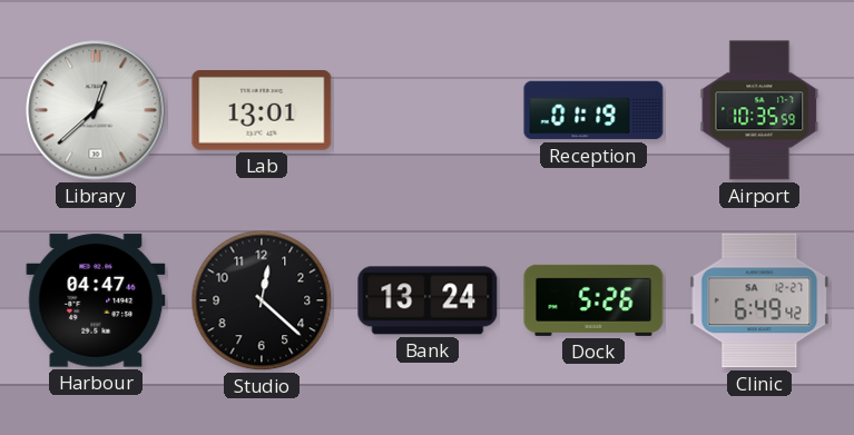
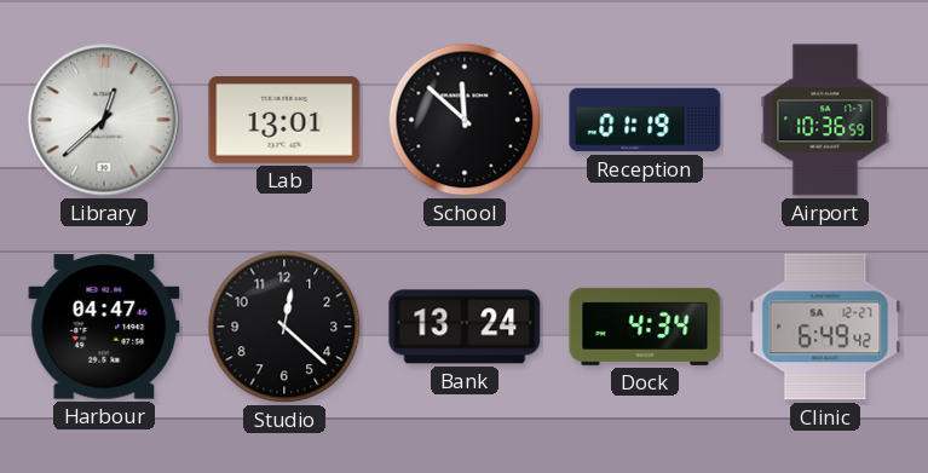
School: none -> 11:52
Airport: 10:35 -> 10:36
Dock: 5:26 -> 4:34
